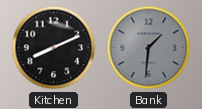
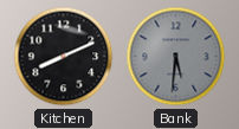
Bank: 1:31 -> 5:31
